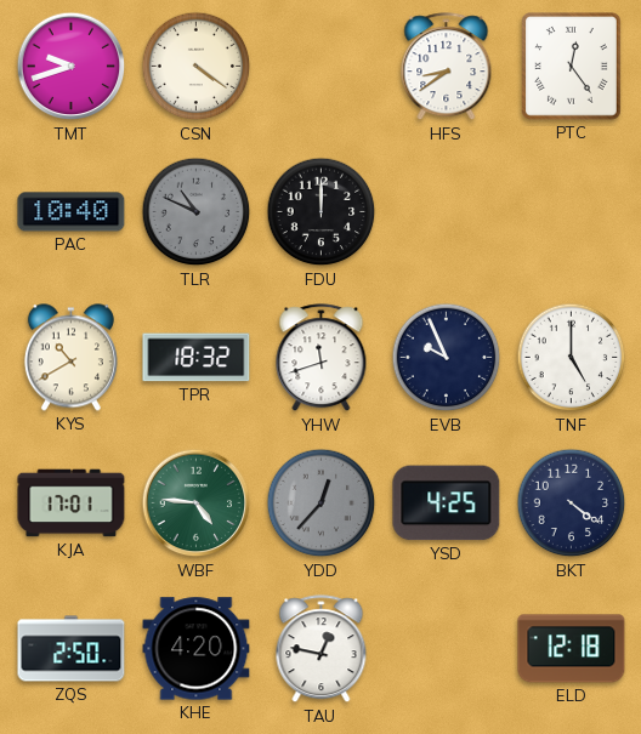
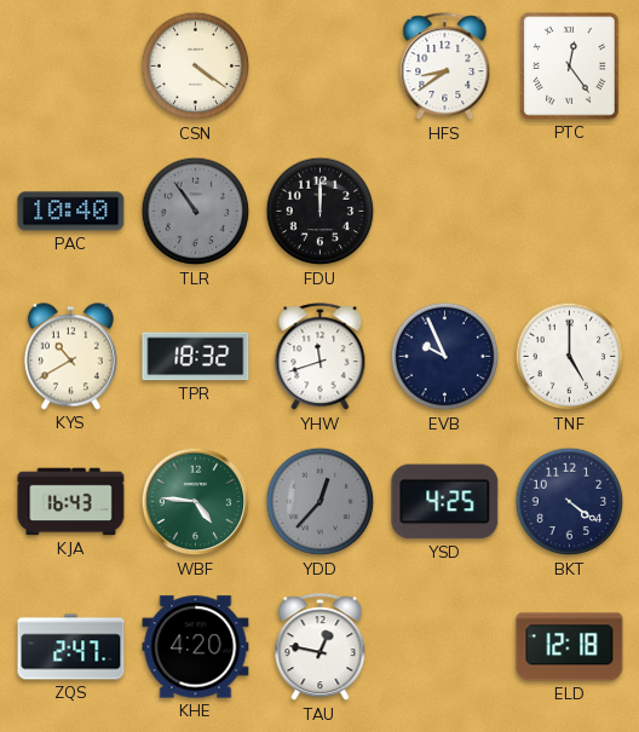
TMT: 9:42 -> none
TLR: 10:49 -> 10:54
KJA: 17:01 -> 16:43
ZQS: 2:50 -> 2:47
